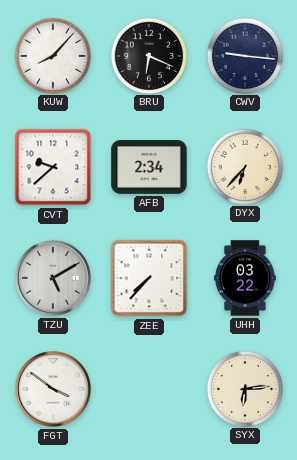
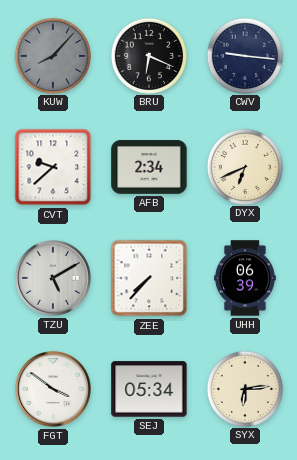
KUW dial: white -> grey
DYX: 6:37 -> 6:41
UHH: 03:22 -> 06:39
SEJ: none -> 05:34
